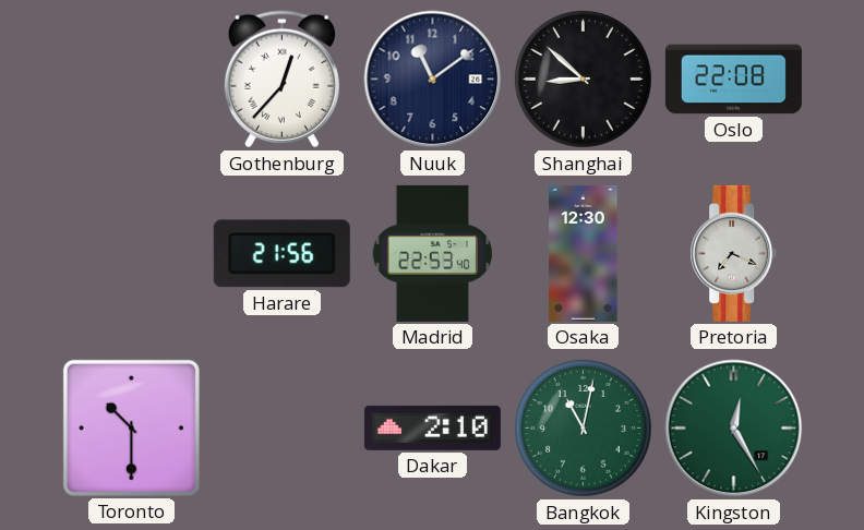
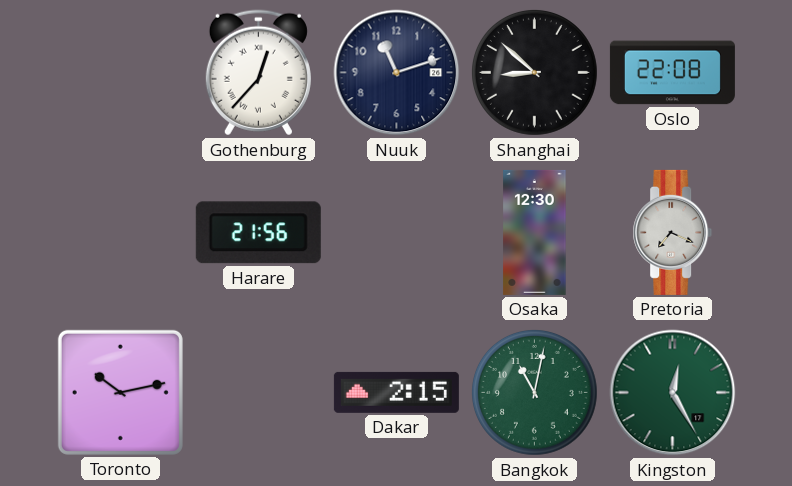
Nuuk: 11:09 -> 11:12
Madrid: 22:53 -> none
Toronto: 10:30 -> 10:13
Dakar: 2:10 -> 2:15
